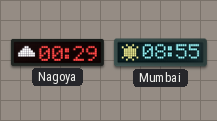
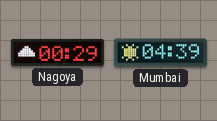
Mumbai: 08:55 -> 04:39
